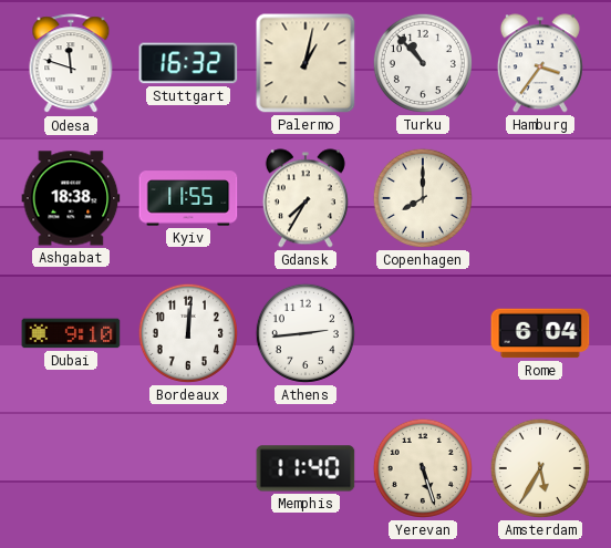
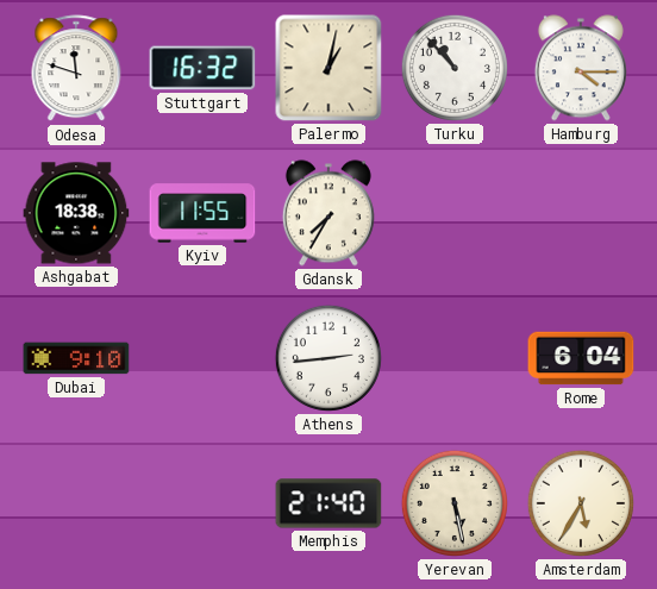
Hamburg: 3:36 -> 4:15
Copenhagen: 8:00 -> none
Bordeaux: 12:01 -> none
Memphis: 11:40 -> 21:40
Yerevan: 5:27 -> 5:28
